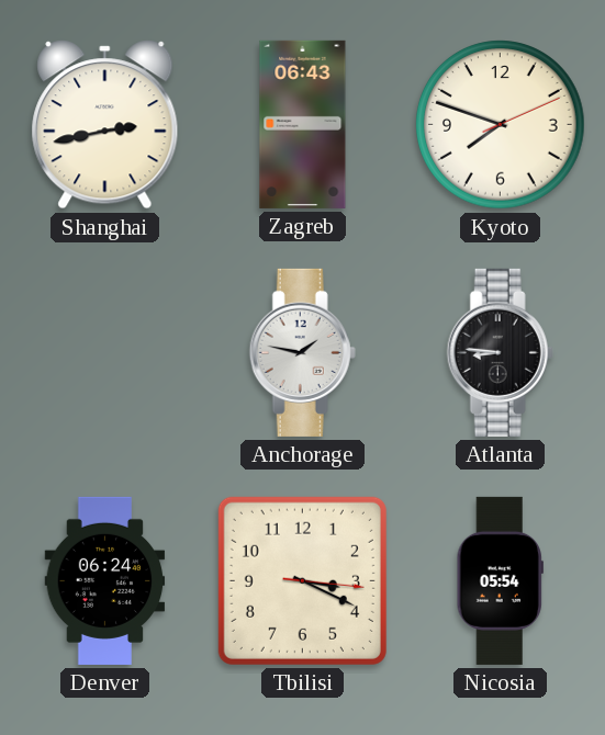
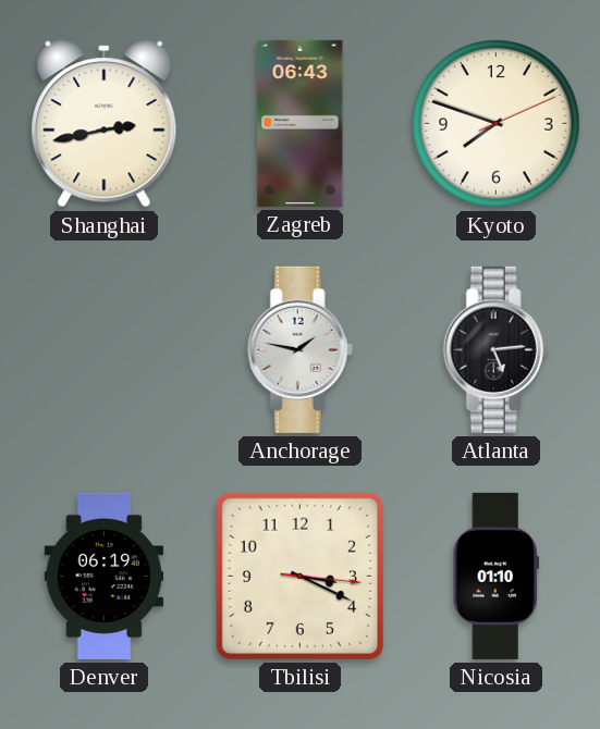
Atlanta: 8:46 -> 5:14
Denver: 06:24 -> 06:19
Nicosia: 05:54 -> 01:10
